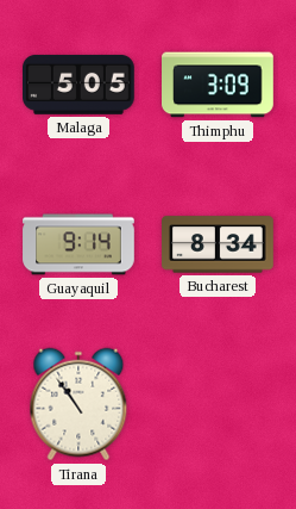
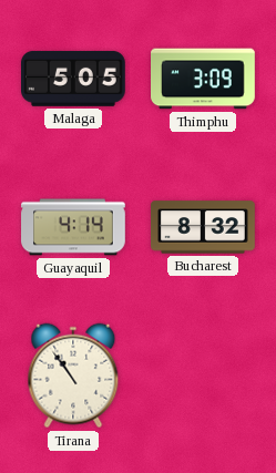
Guayaquil: 9:14 -> 4:14
Bucharest: 8:34 -> 8:32
